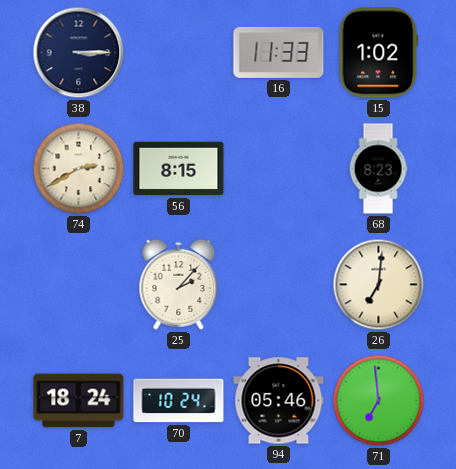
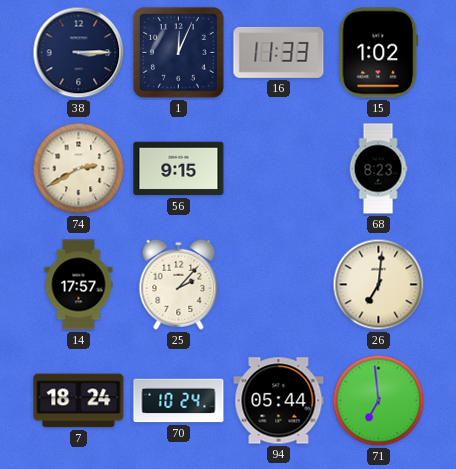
1: none -> 12:04
56: 8:15 -> 9:15
14: none -> 17:57
94: 05:46 -> 05:44
